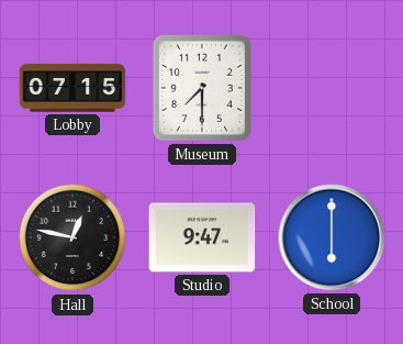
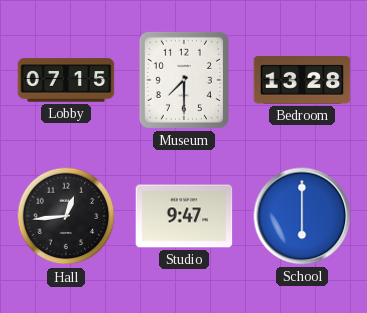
Bedroom: none -> 13:28
Hall: 12:47 -> 12:44
